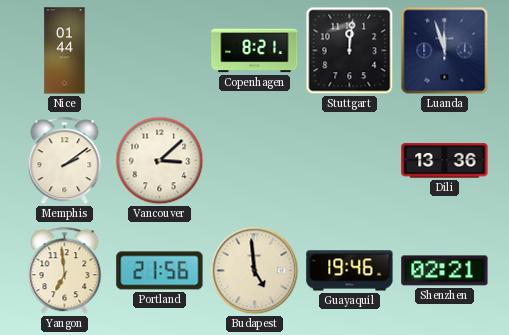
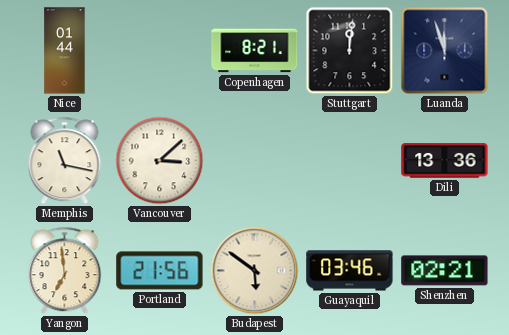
Memphis: 2:09 -> 11:17
Budapest: 4:59 -> 5:51
Guayaquil: 19:46 -> 03:46
